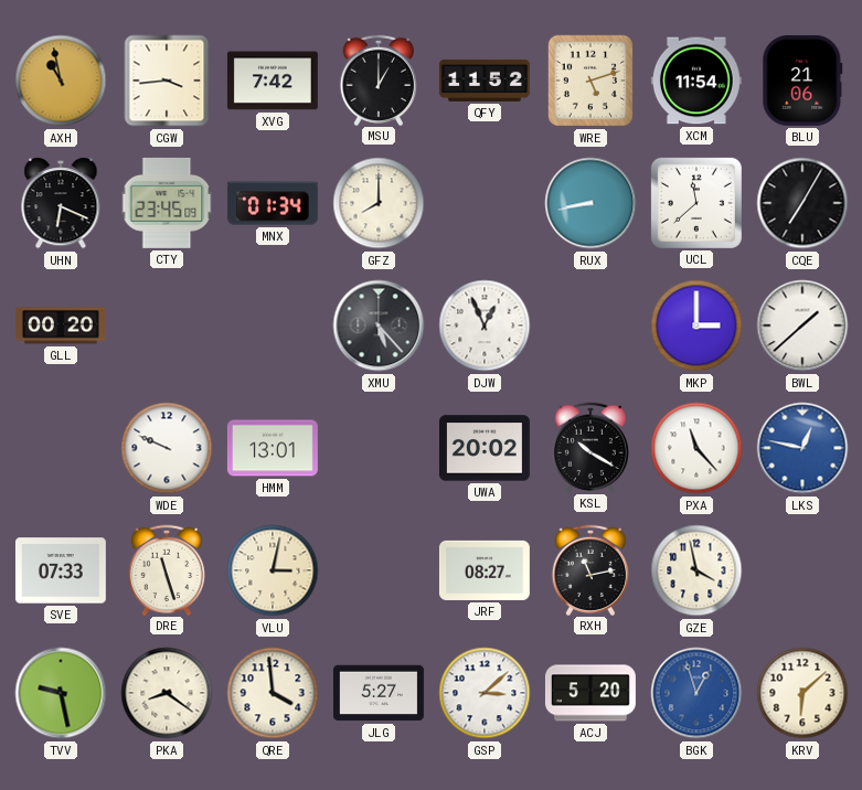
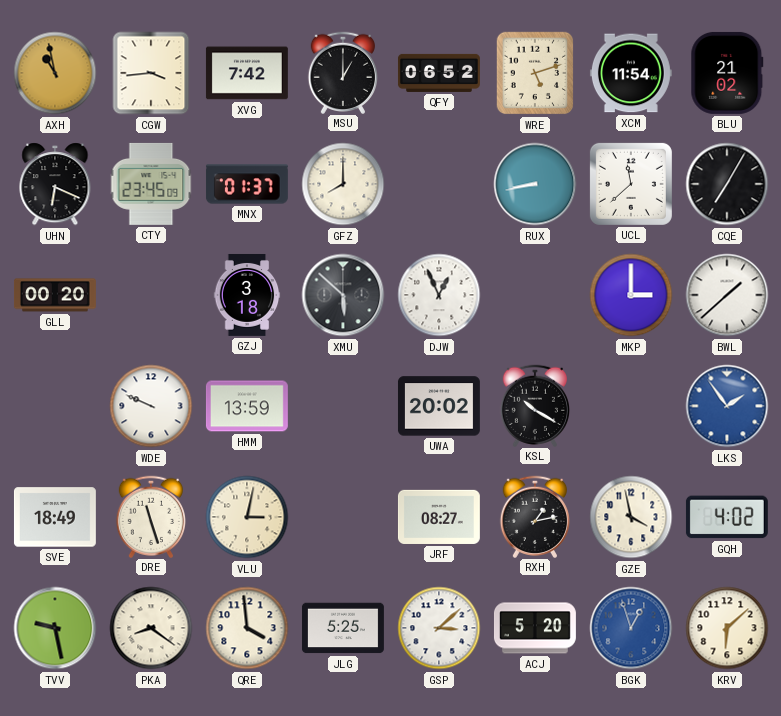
QFY: 11:52 -> 06:52
BLU: 21:06 -> 21:02
MNX: 01:34 -> 01:37
GZJ: none -> 3:18
XMU: 5:23 -> 5:52
HMM: 13:01 -> 13:59
PXA: 11:23 -> none
LKS: 12:47 -> 1:54
SVE: 07:33 -> 18:49
RXH: 11:13 -> 1:13
GQH: none -> 4:02
JLG: 5:27 -> 5:25
